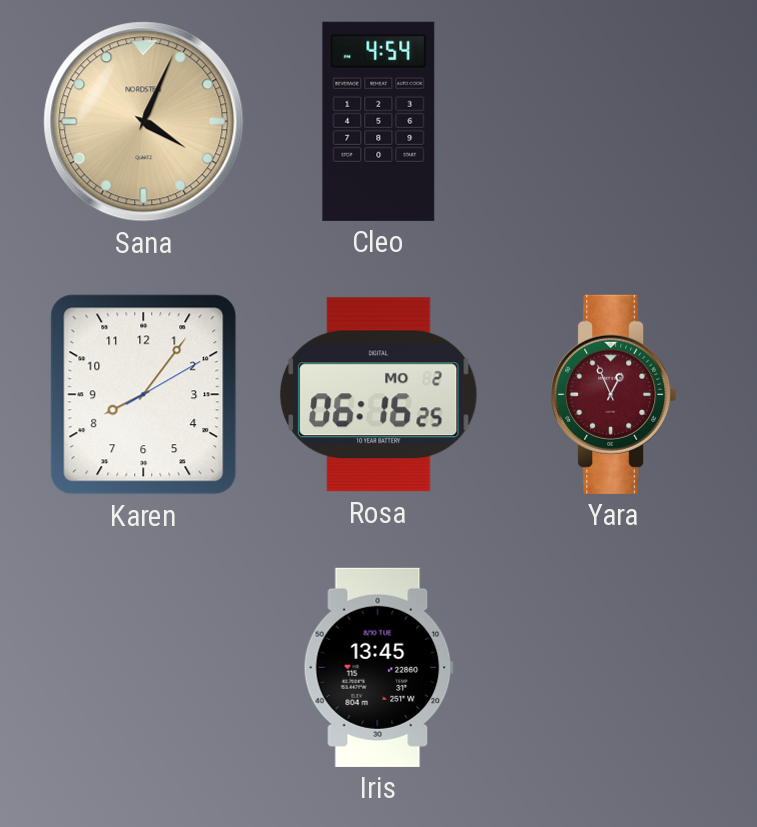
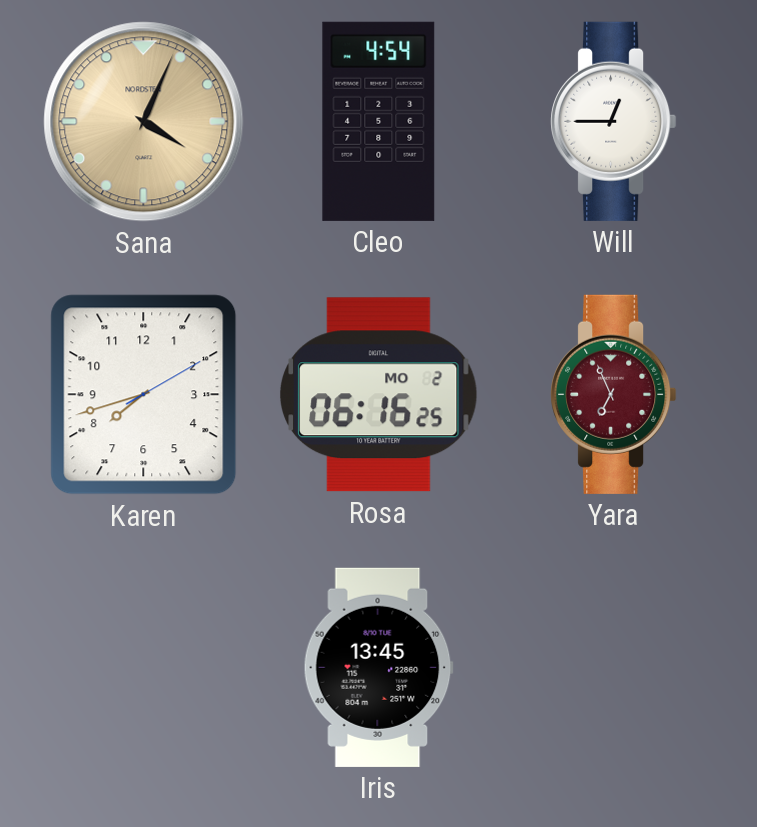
Will: none -> 12:45
Karen: 8:06 -> 7:42
Yara: 12:56 -> 6:56
